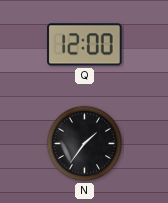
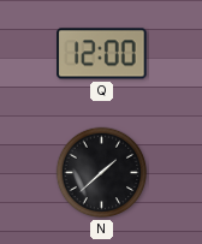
N: 1:36 -> 1:38
